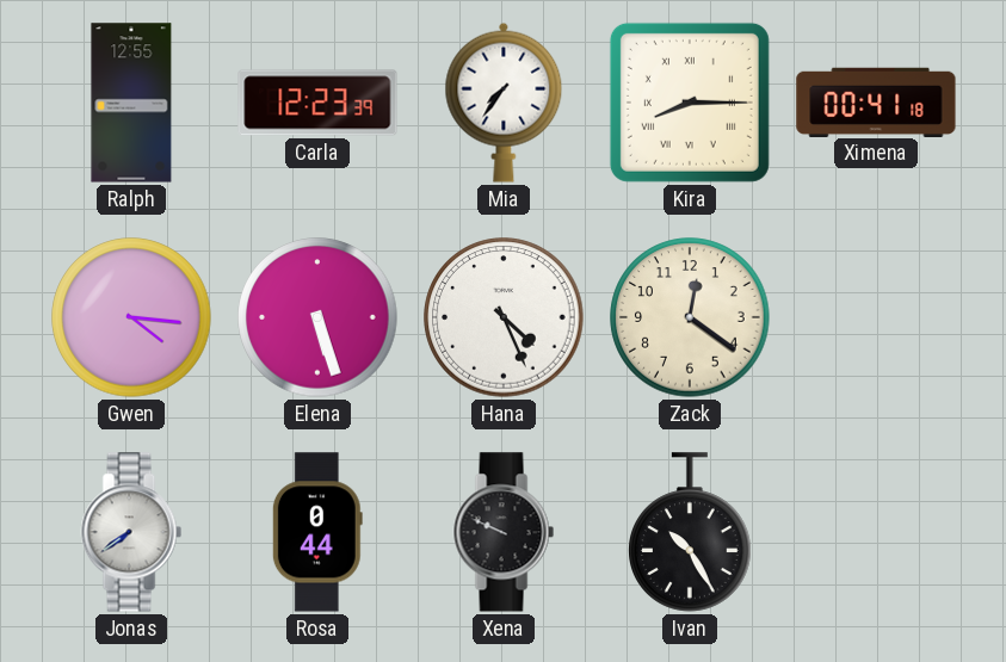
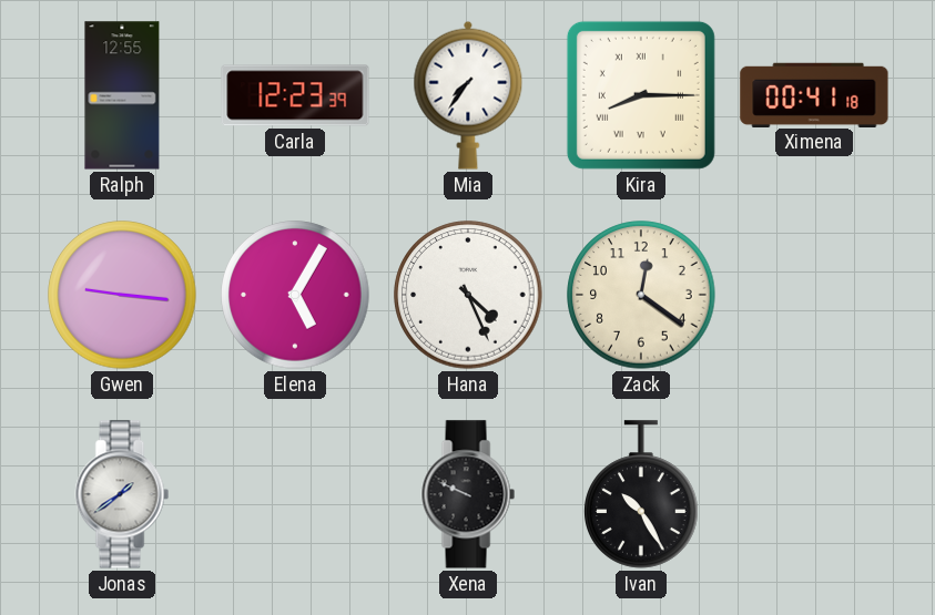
Gwen: 4:16 -> 9:16
Elena: 5:27 -> 5:05
Jonas: 7:39 -> 1:39
Rosa: 0:44 -> none
